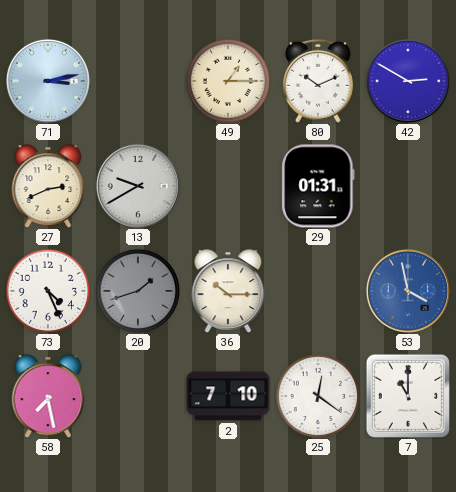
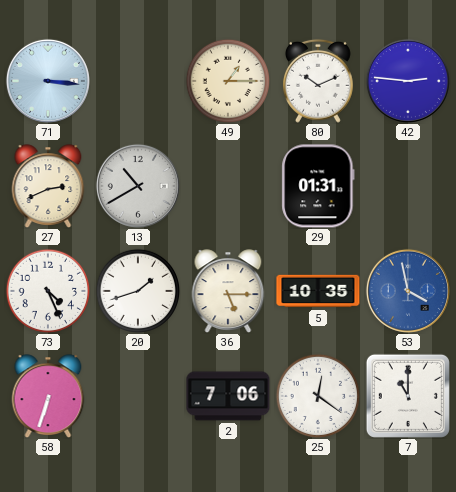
71: 3:13 -> 3:16
42: 2:50 -> 2:46
13: 9:40 -> 10:40
20 dial: grey -> white
36: 10:15 -> 5:15
5: none -> 10:35
58: 7:28 -> 6:33
2: 7:10 -> 7:06
